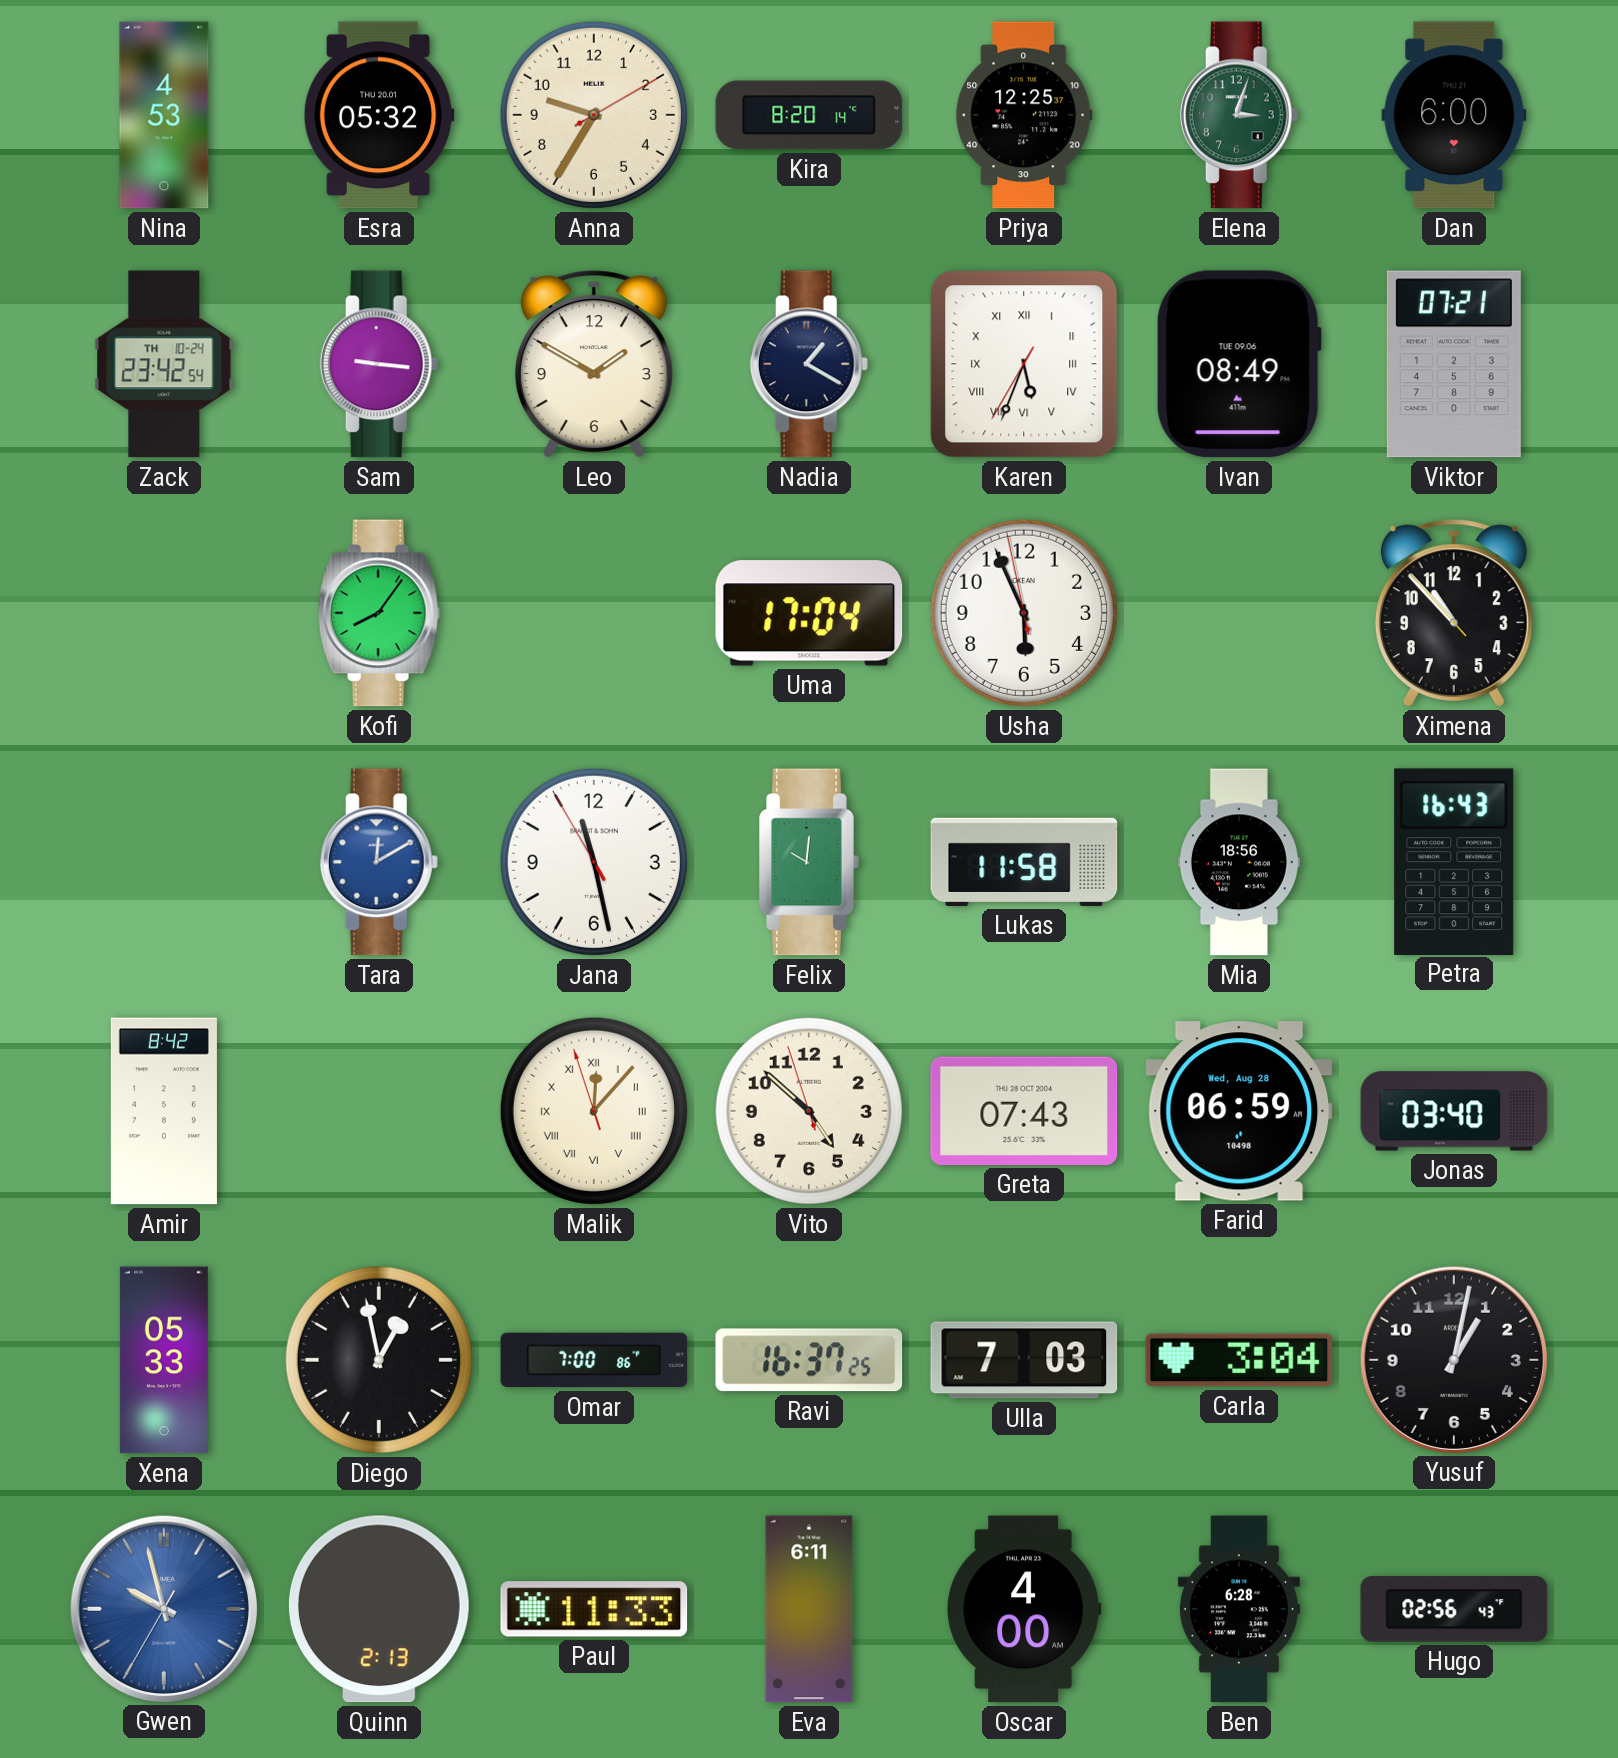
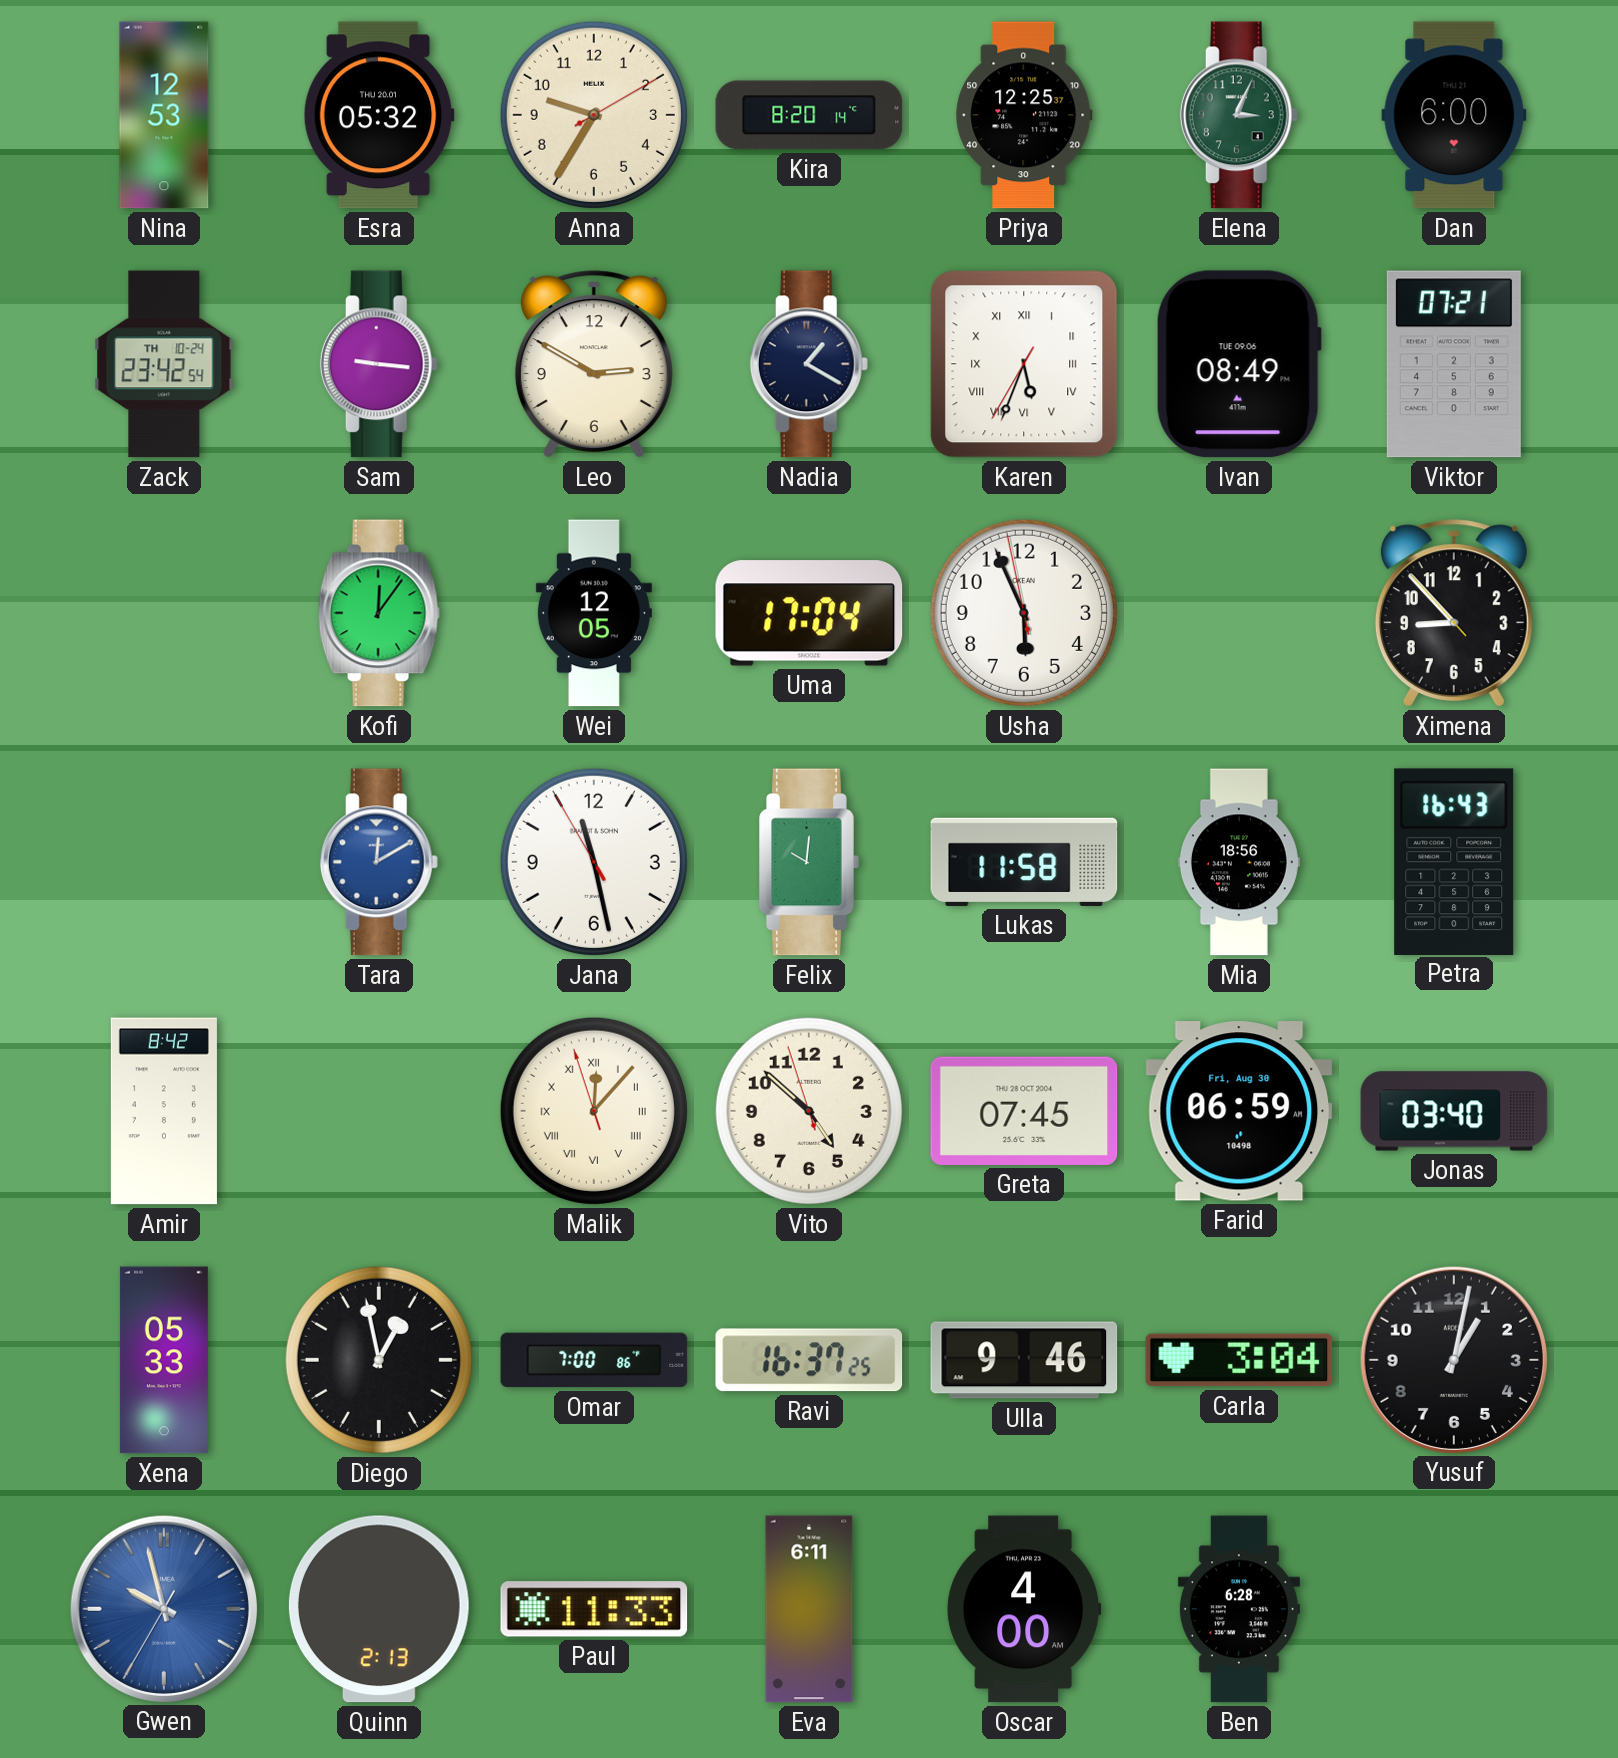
Nina: 4:53 -> 12:53
Elena: 3:03 -> 3:04
Leo: 1:50 -> 2:50
Kofi: 8:06 -> 12:06
Wei: none -> 12:05
Ximena: 10:52 -> 8:52
Greta: 07:43 -> 07:45
Farid date: Wed, Aug 28 -> Fri, Aug 30
Ulla: 7:03 -> 9:46
Hugo: 02:56 -> none
